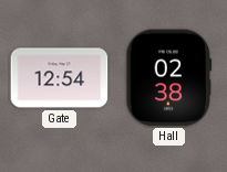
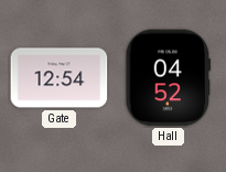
Hall: 02:38 -> 04:52
